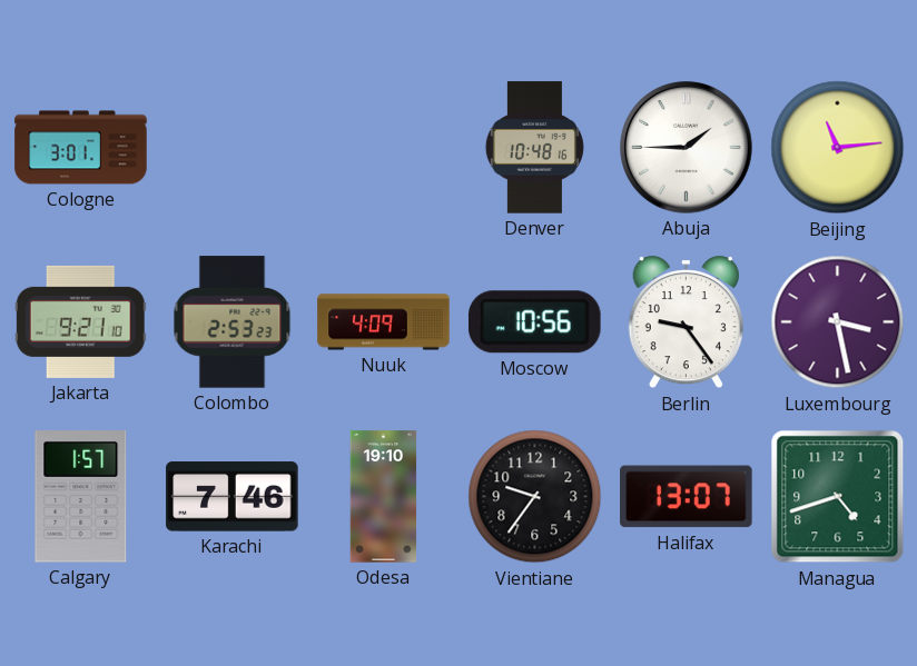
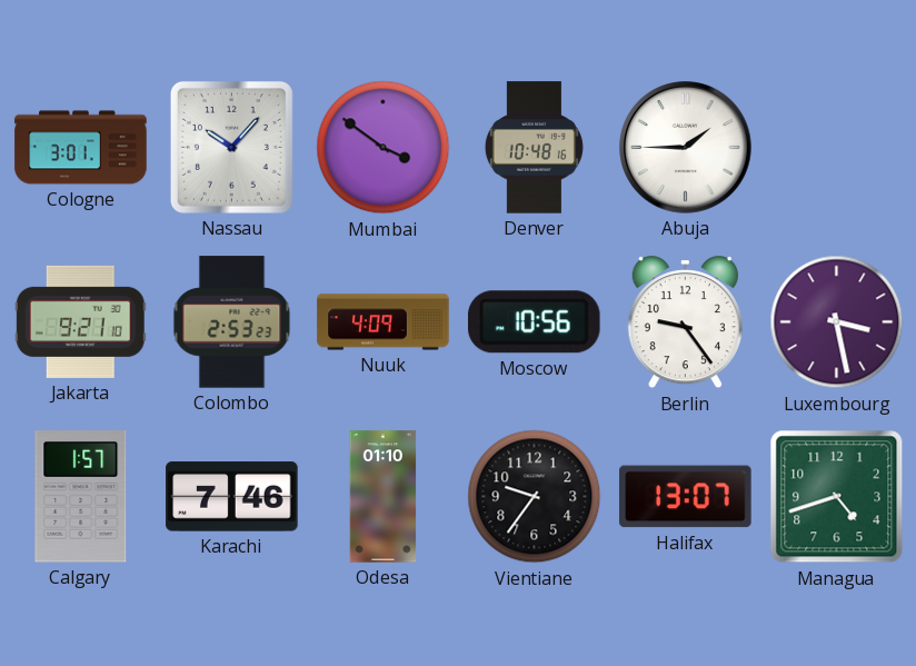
Nassau: none -> 10:07
Mumbai: none -> 3:51
Beijing: 11:14 -> none
Odesa: 19:10 -> 01:10
